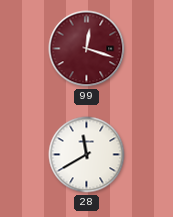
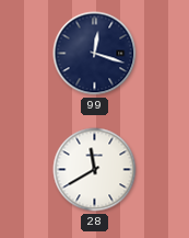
99 dial: burgundy -> navy
